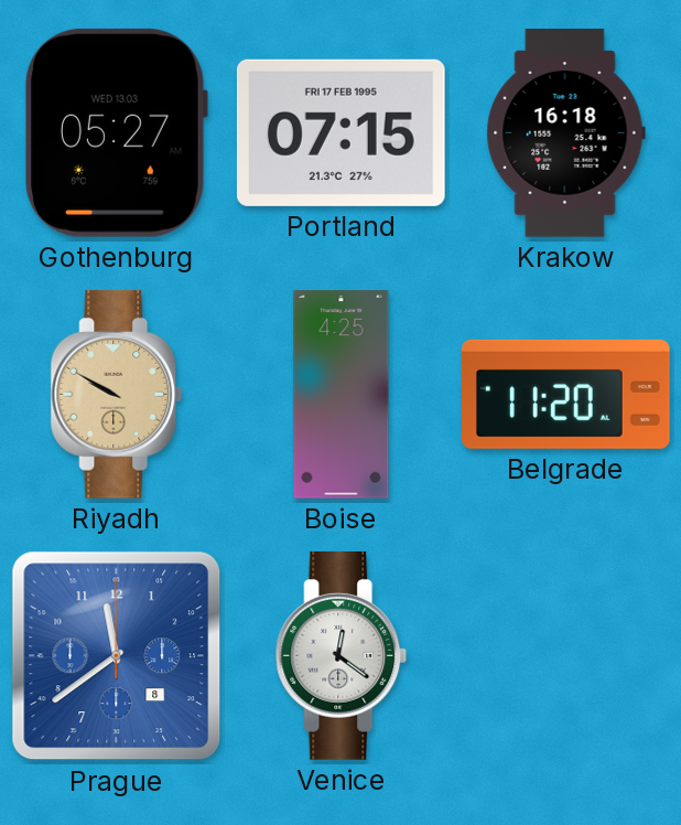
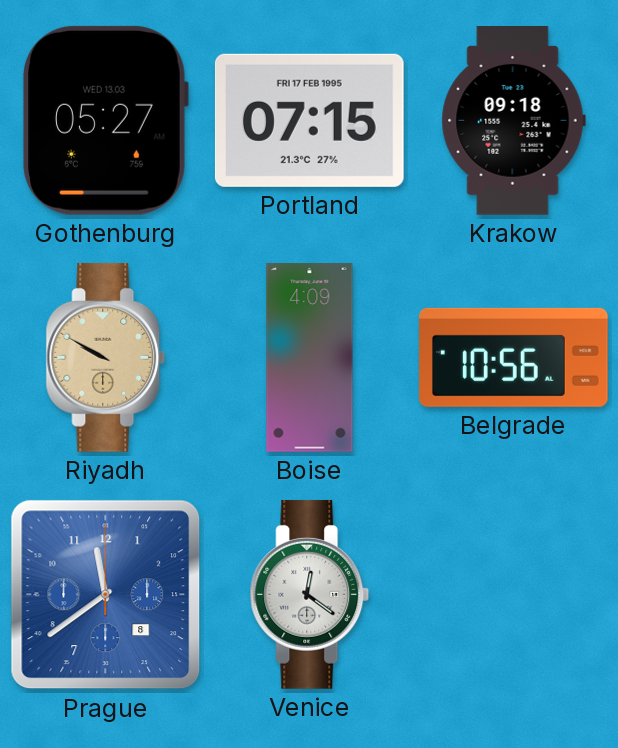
Krakow: 16:18 -> 09:18
Boise: 4:25 -> 4:09
Belgrade: 11:20 -> 10:56
